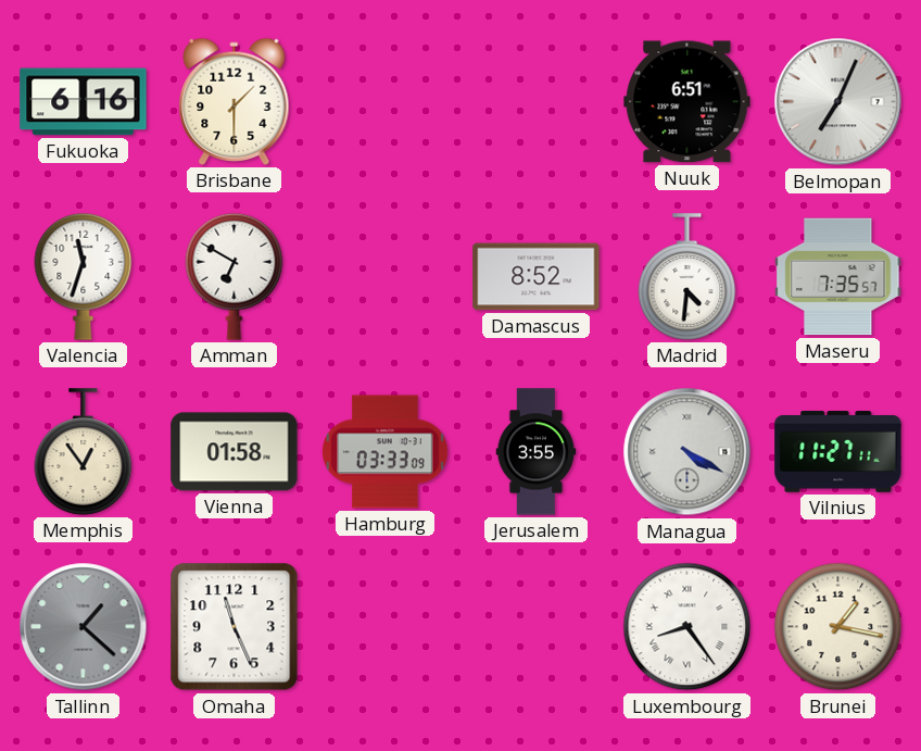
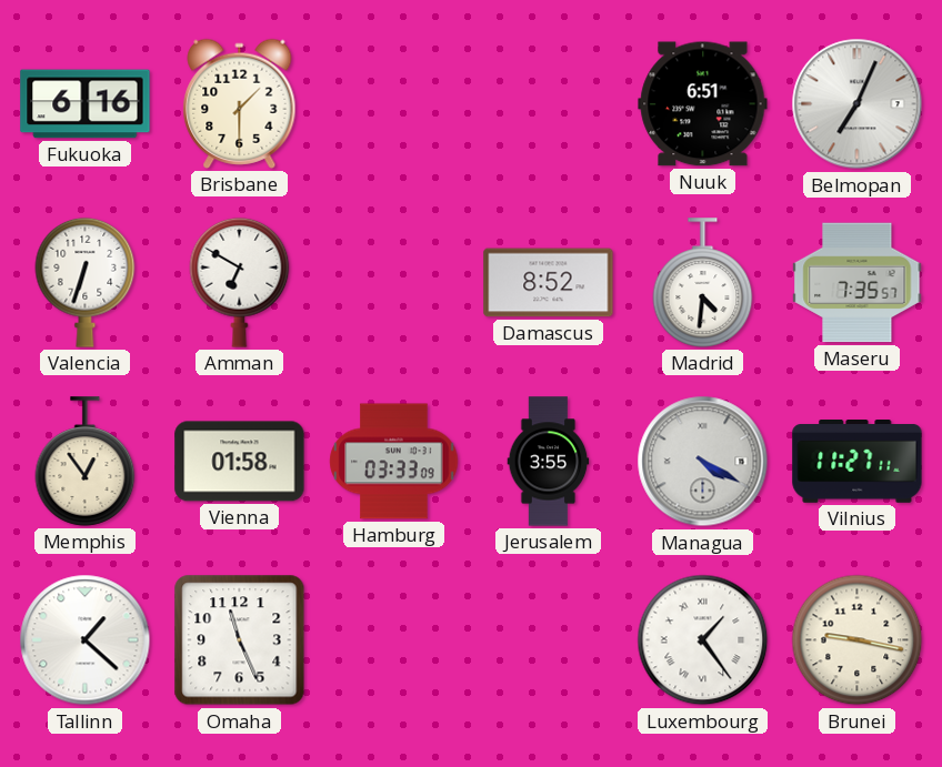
Valencia: 11:33 -> 6:33
Tallinn dial: grey -> white
Luxembourg: 8:24 -> 1:24
Brunei: 1:17 -> 9:17
